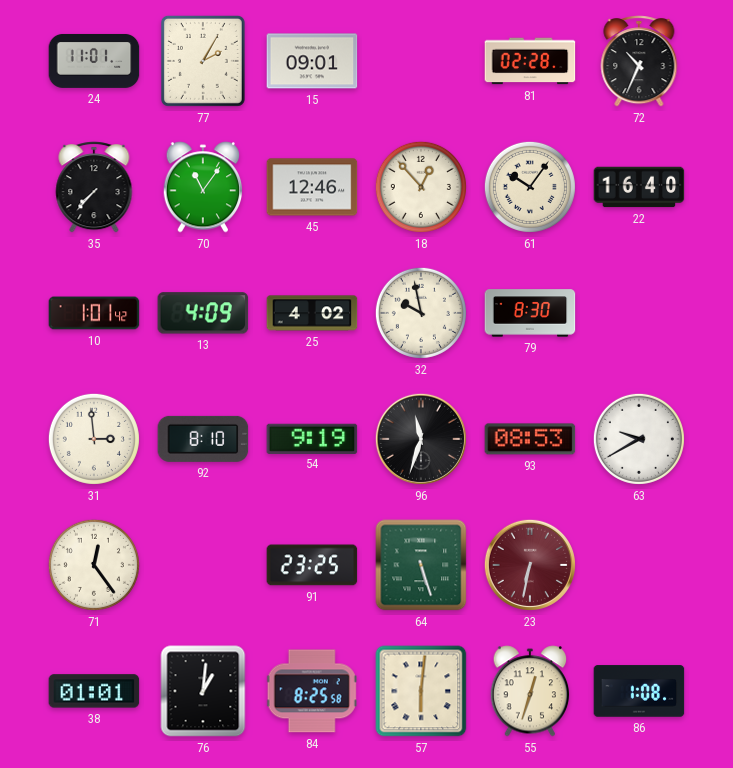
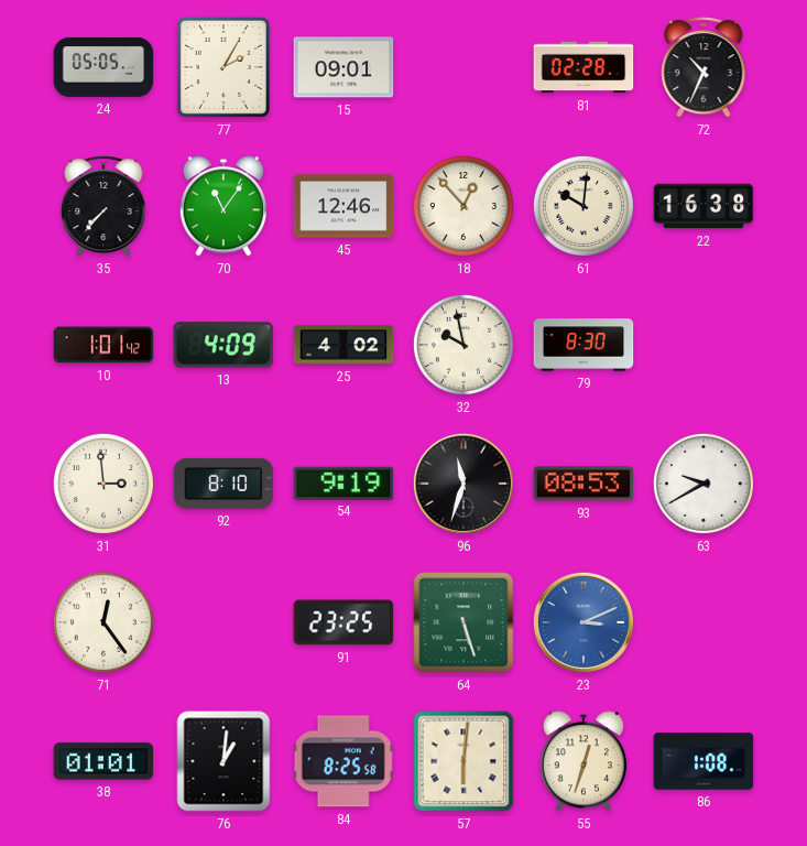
24: 11:01 -> 05:05
61: 10:06 -> 10:01
22: 16:40 -> 16:38
23: 6:32 -> 3:11
23 dial: burgundy -> blue
